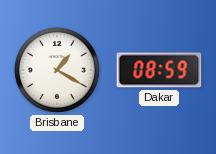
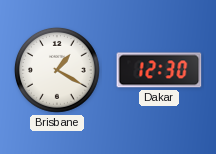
Dakar: 08:59 -> 12:30
